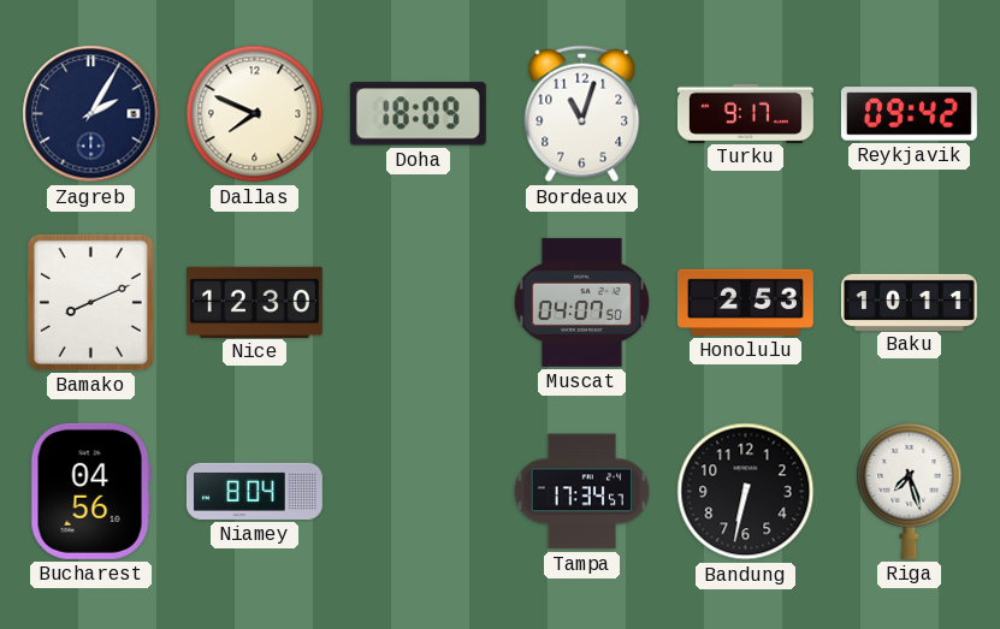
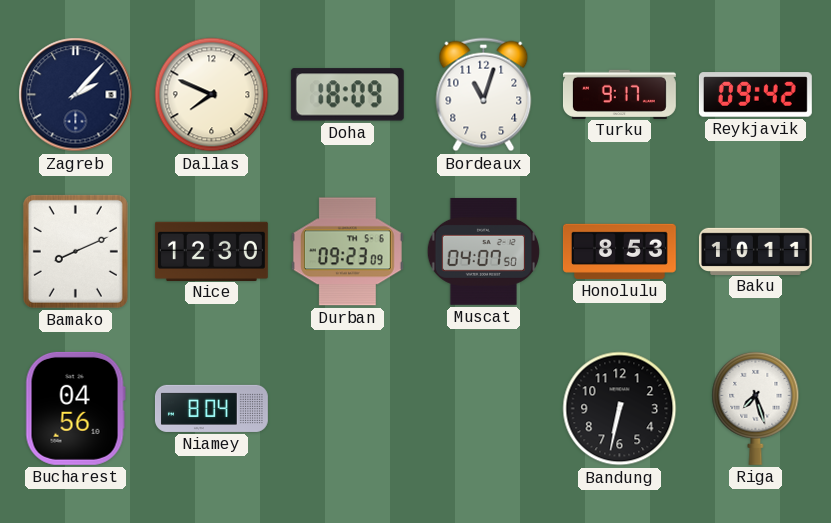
Zagreb: 2:05 -> 2:07
Durban: none -> 09:23
Honolulu: 2:53 -> 8:53
Tampa: 17:34 -> none
